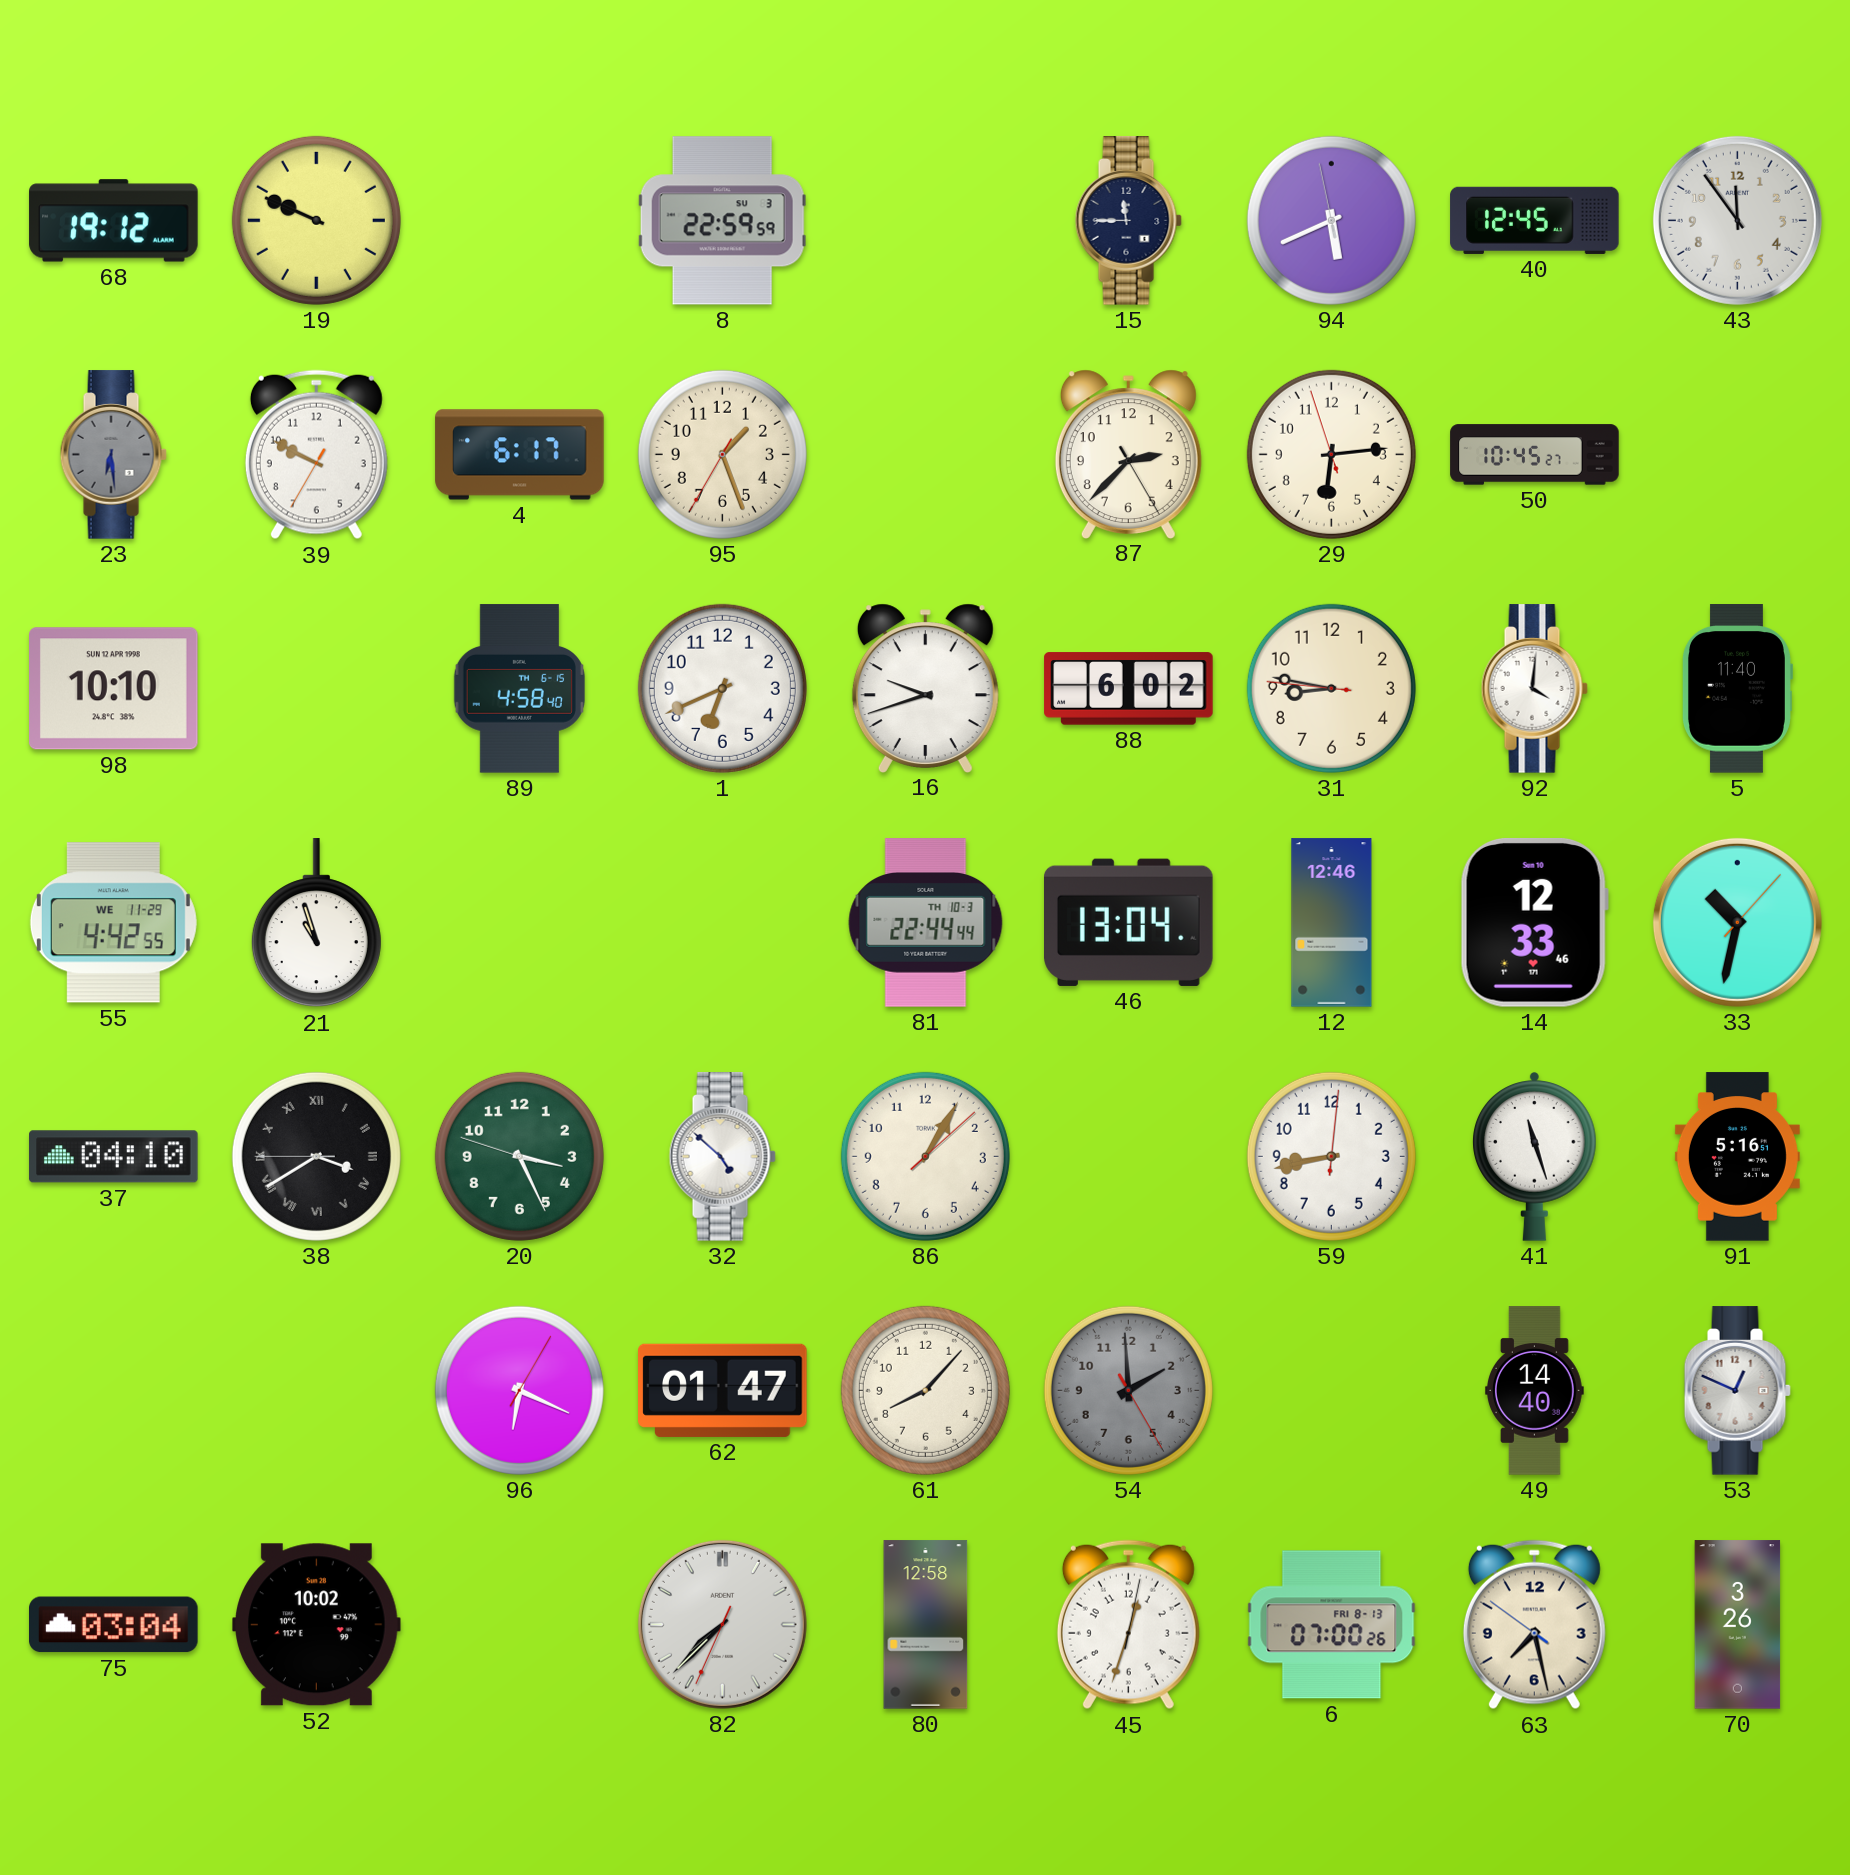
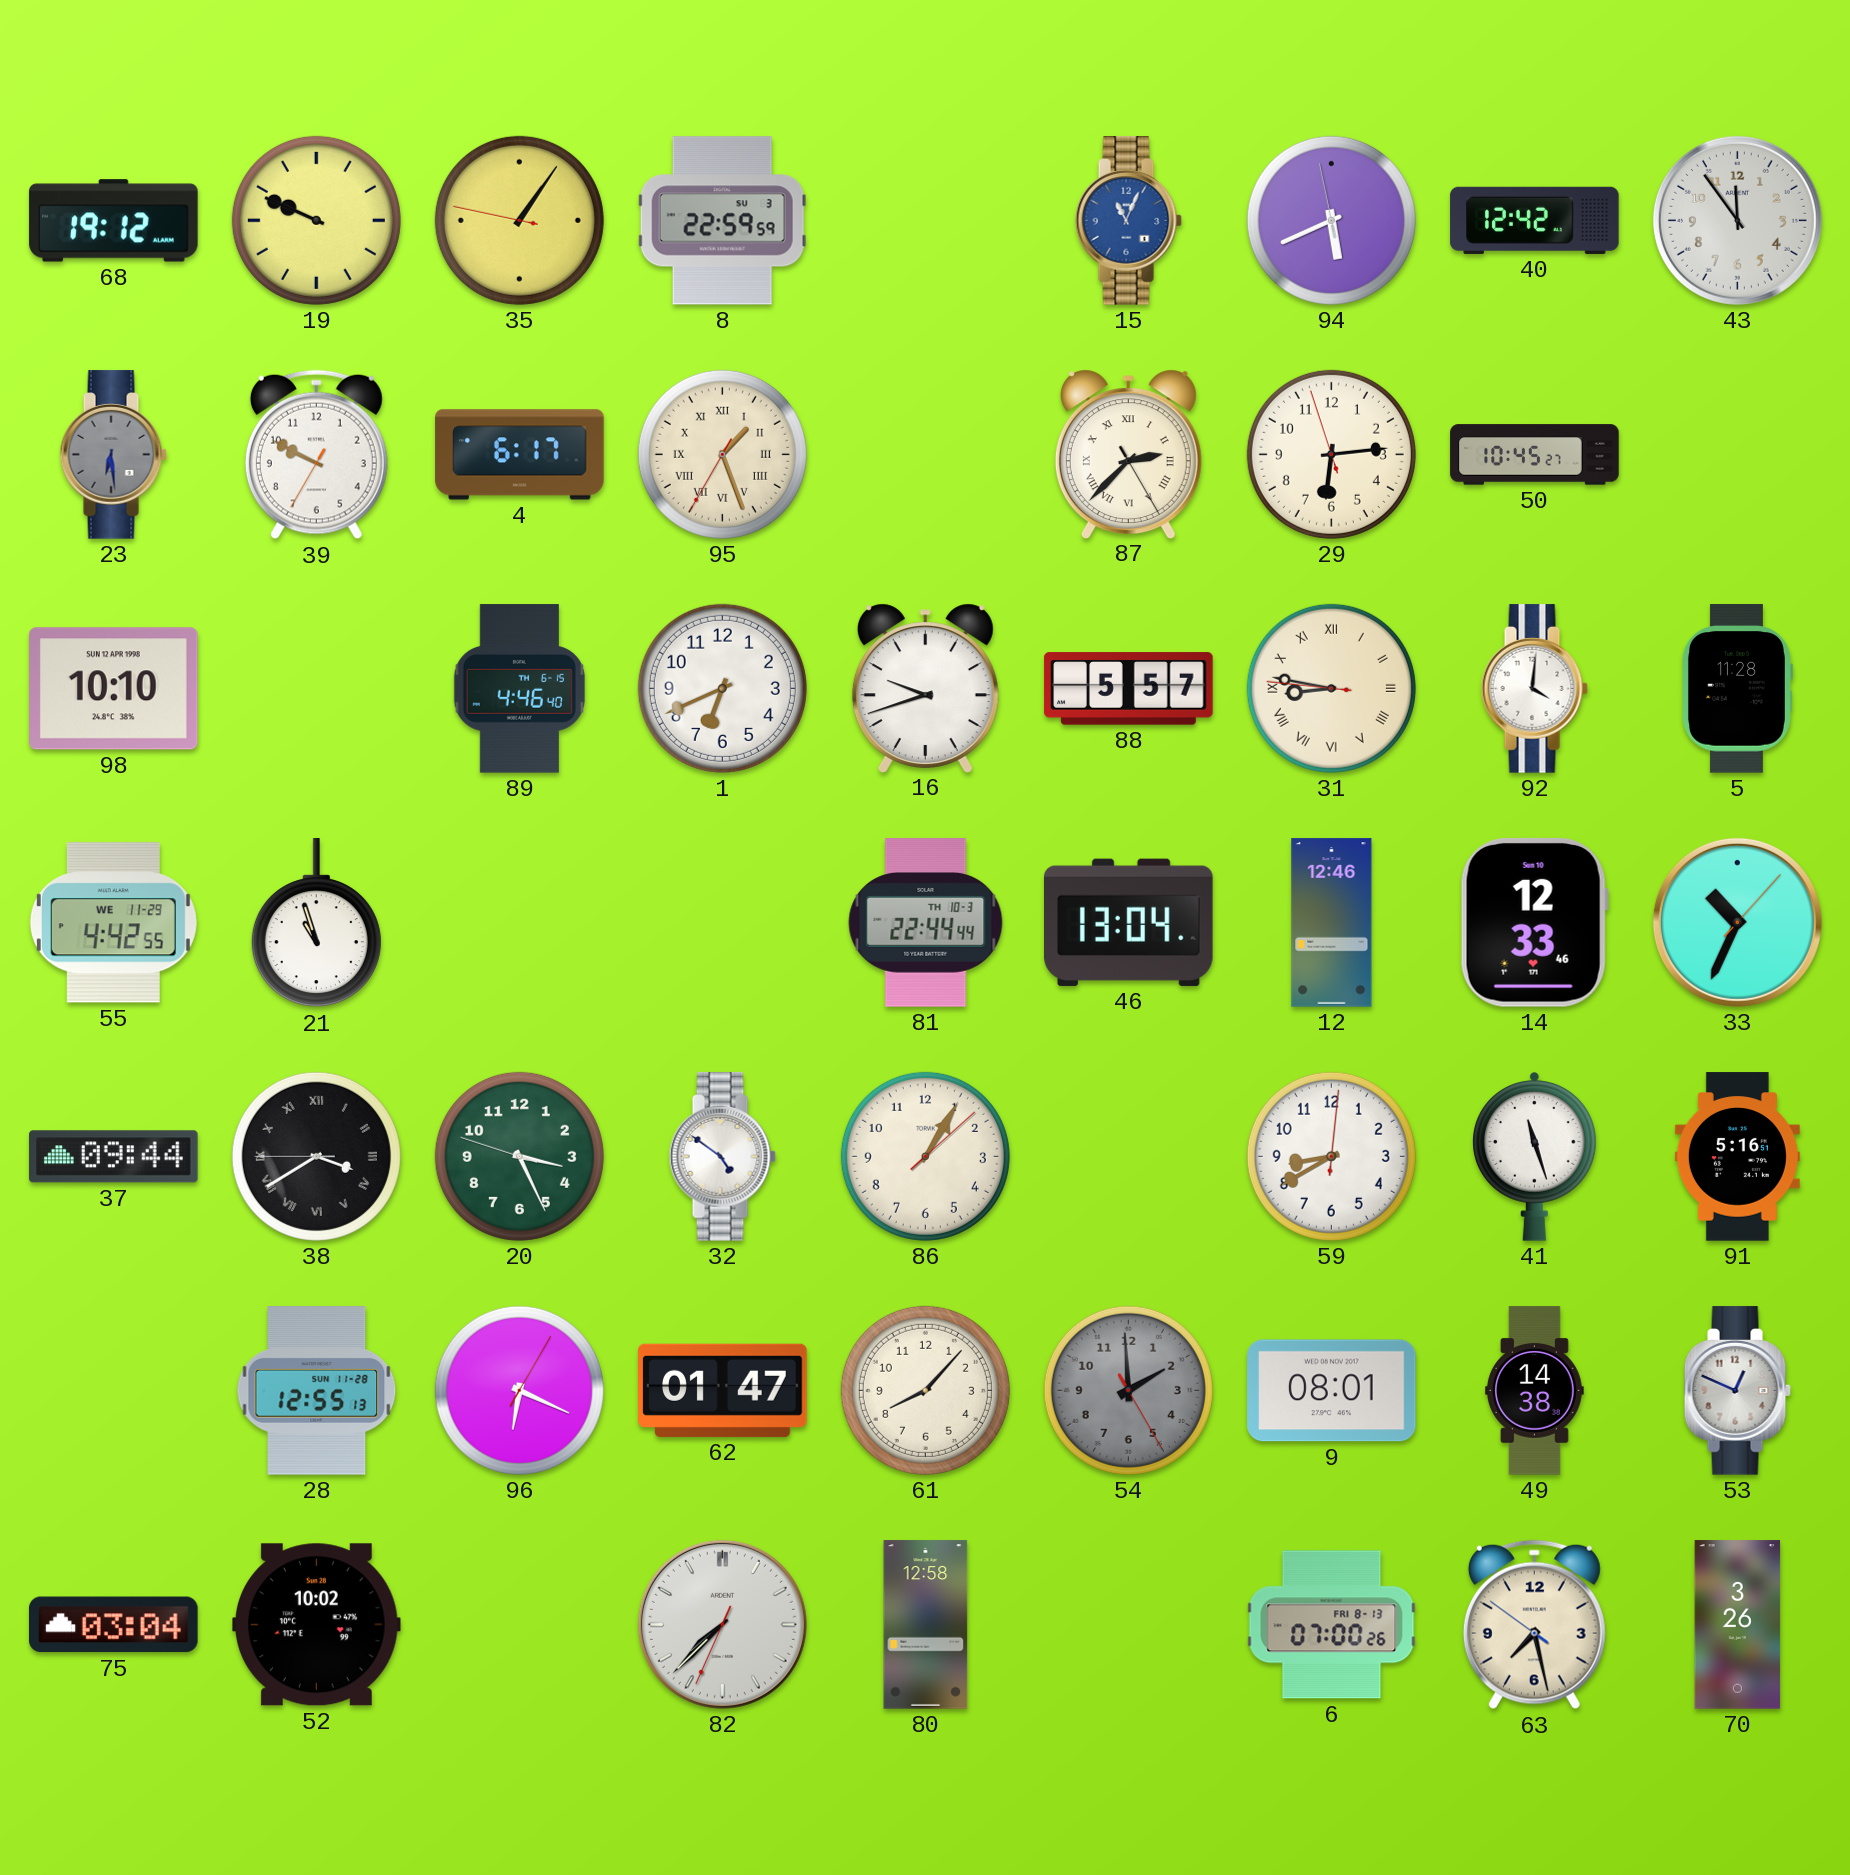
35: none -> 1:05
15: 11:45 -> 11:04
15 dial: navy -> blue
40: 12:45 -> 12:42
95 numerals: Arabic -> Roman
87 numerals: Arabic -> Roman
89: 4:58 -> 4:46
88: 6:02 -> 5:57
31 numerals: Arabic -> Roman
5: 11:40 -> 11:28
33: 10:32 -> 10:34
37: 04:10 -> 09:44
32: 4:52 -> 4:51
59: 8:43 -> 8:40
28: none -> 12:55
9: none -> 08:01
49: 14:40 -> 14:38
45: 12:33 -> none
